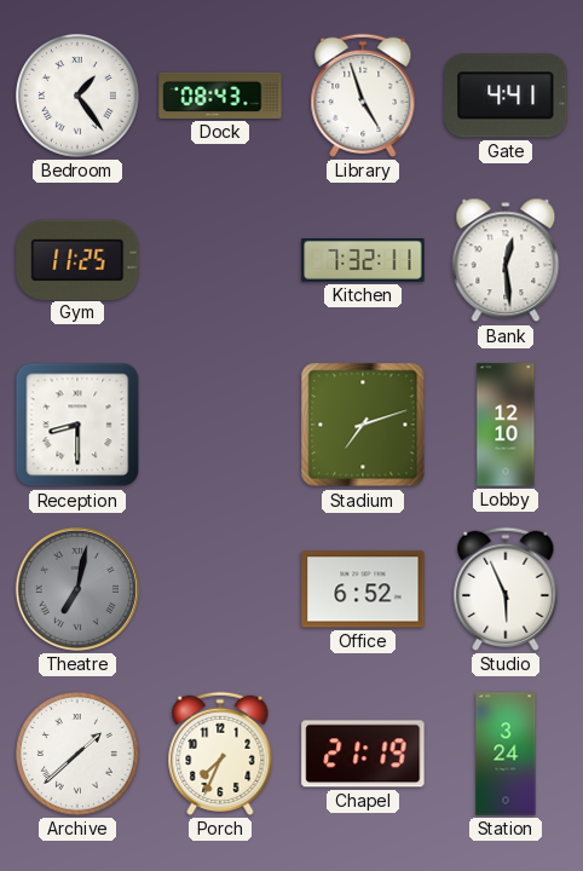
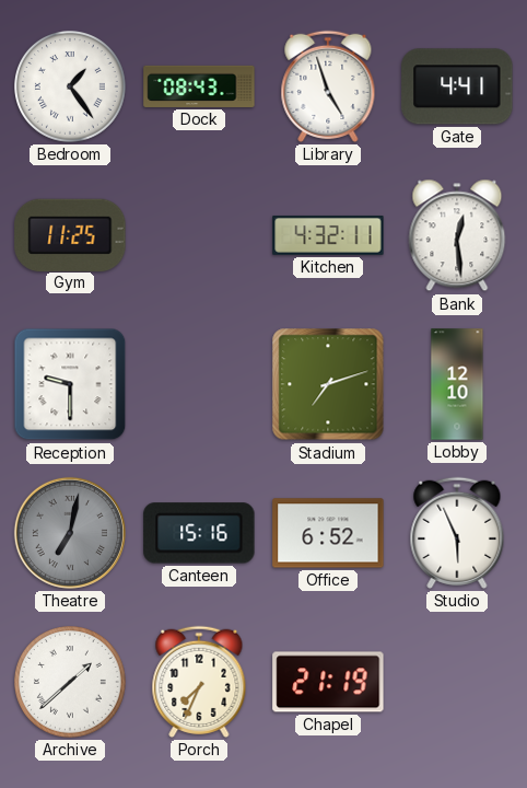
Kitchen: 7:32 -> 4:32
Reception: 8:30 -> 9:30
Canteen: none -> 15:16
Station: 3:24 -> none
